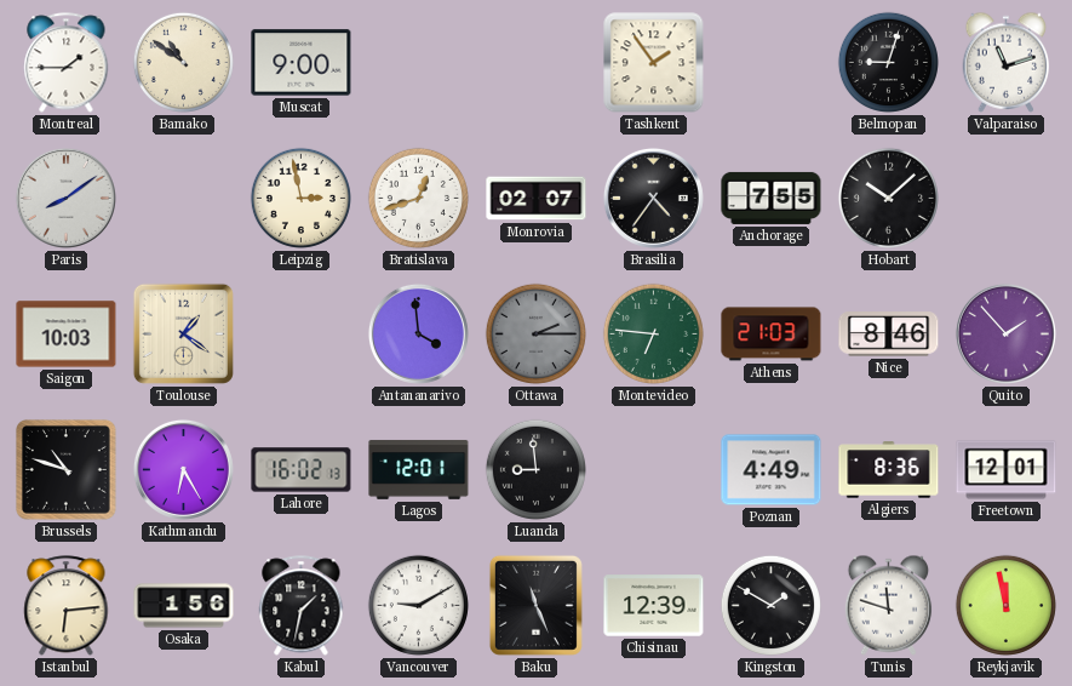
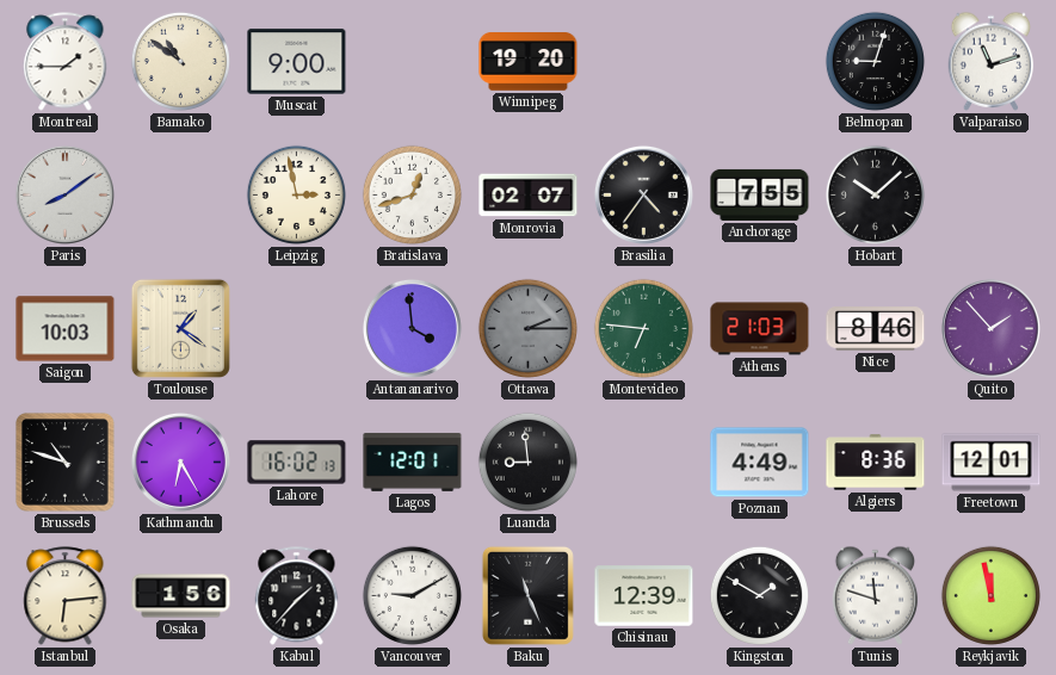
Winnipeg: none -> 19:20
Tashkent: 1:54 -> none
Kabul: 1:32 -> 1:37
